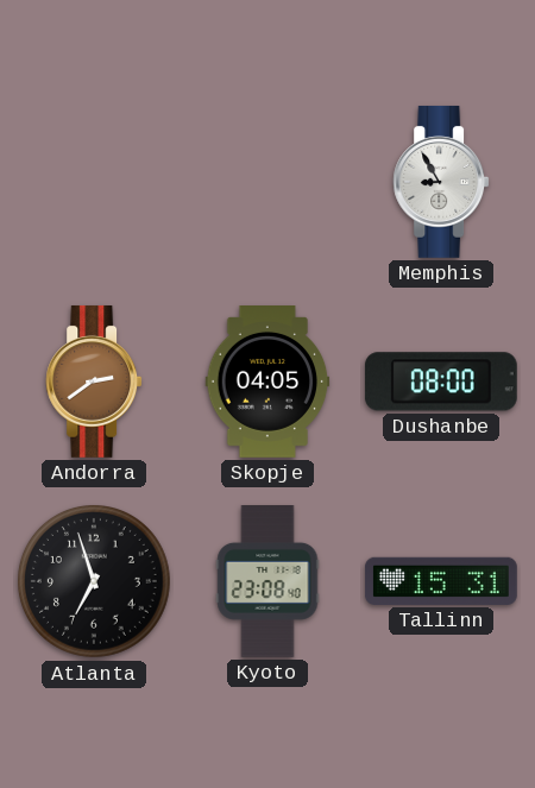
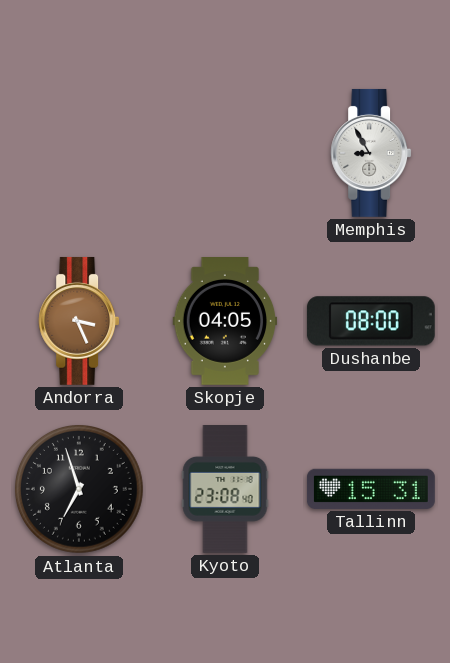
Andorra: 2:39 -> 3:26
